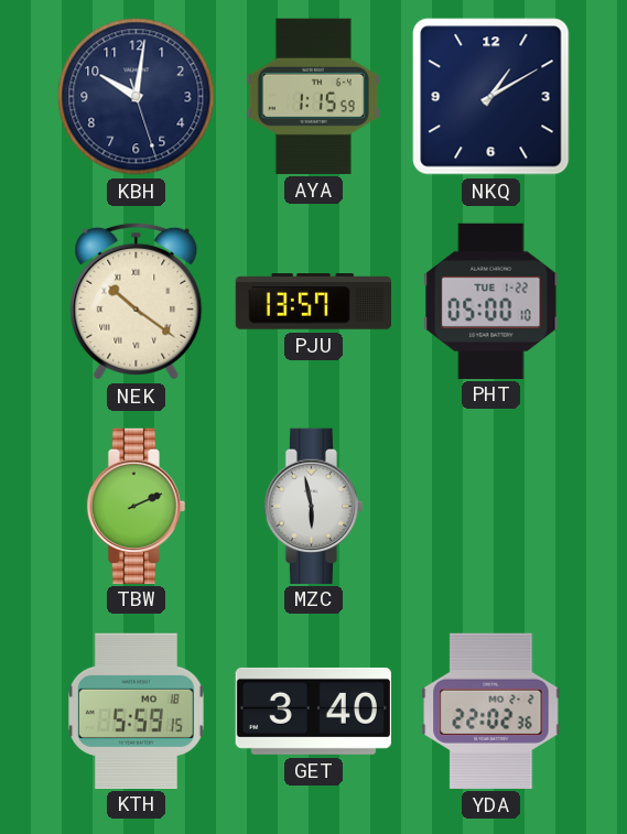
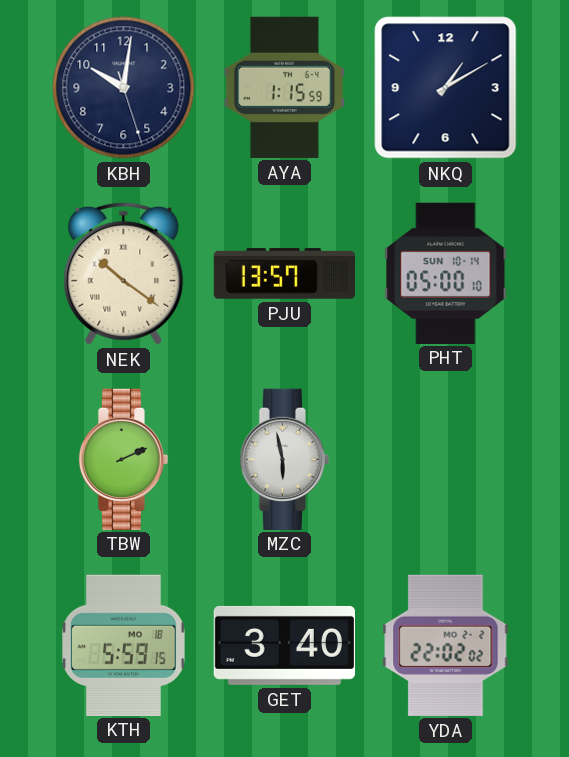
PHT date: TUE 1-22 -> SUN 10-14
YDA: 22:02:36 -> 22:02:02
